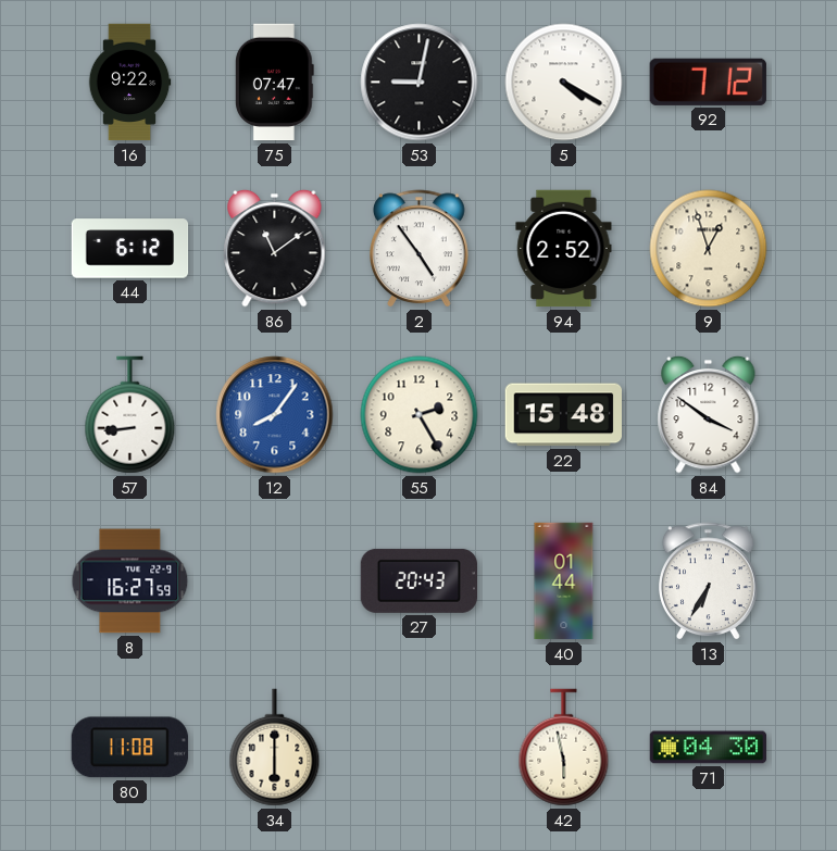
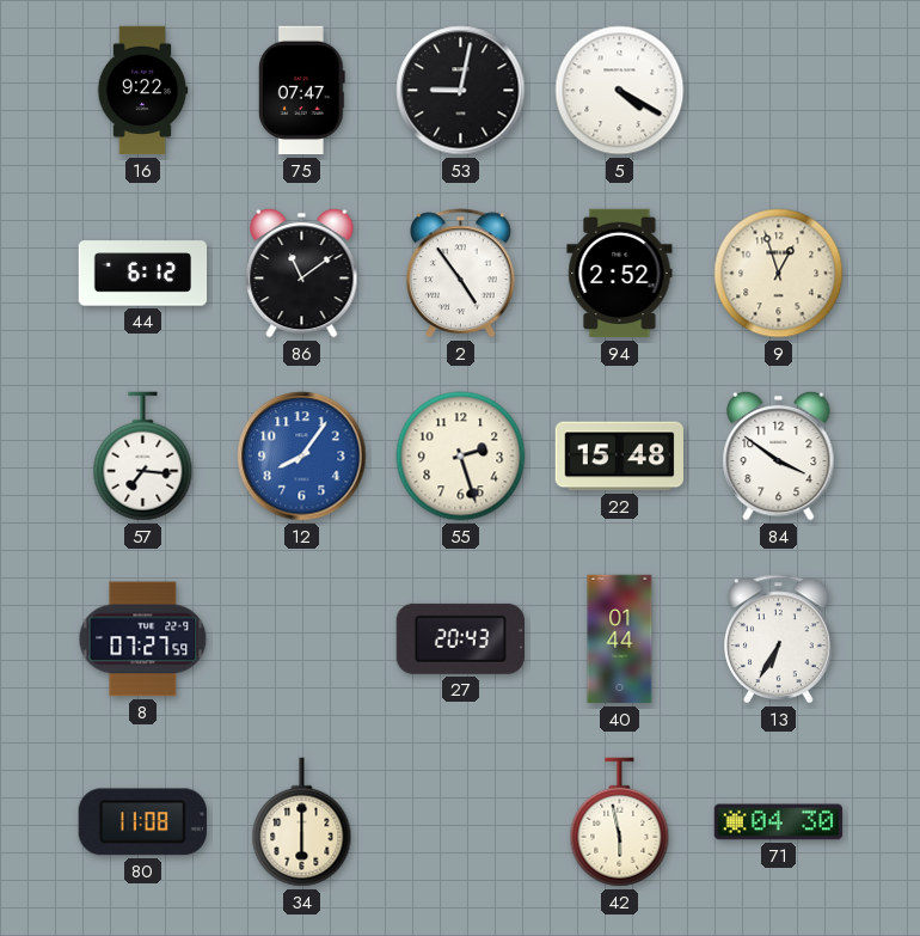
92: 7:12 -> none
57: 8:44 -> 7:16
55: 2:25 -> 2:27
8: 16:27 -> 07:27
